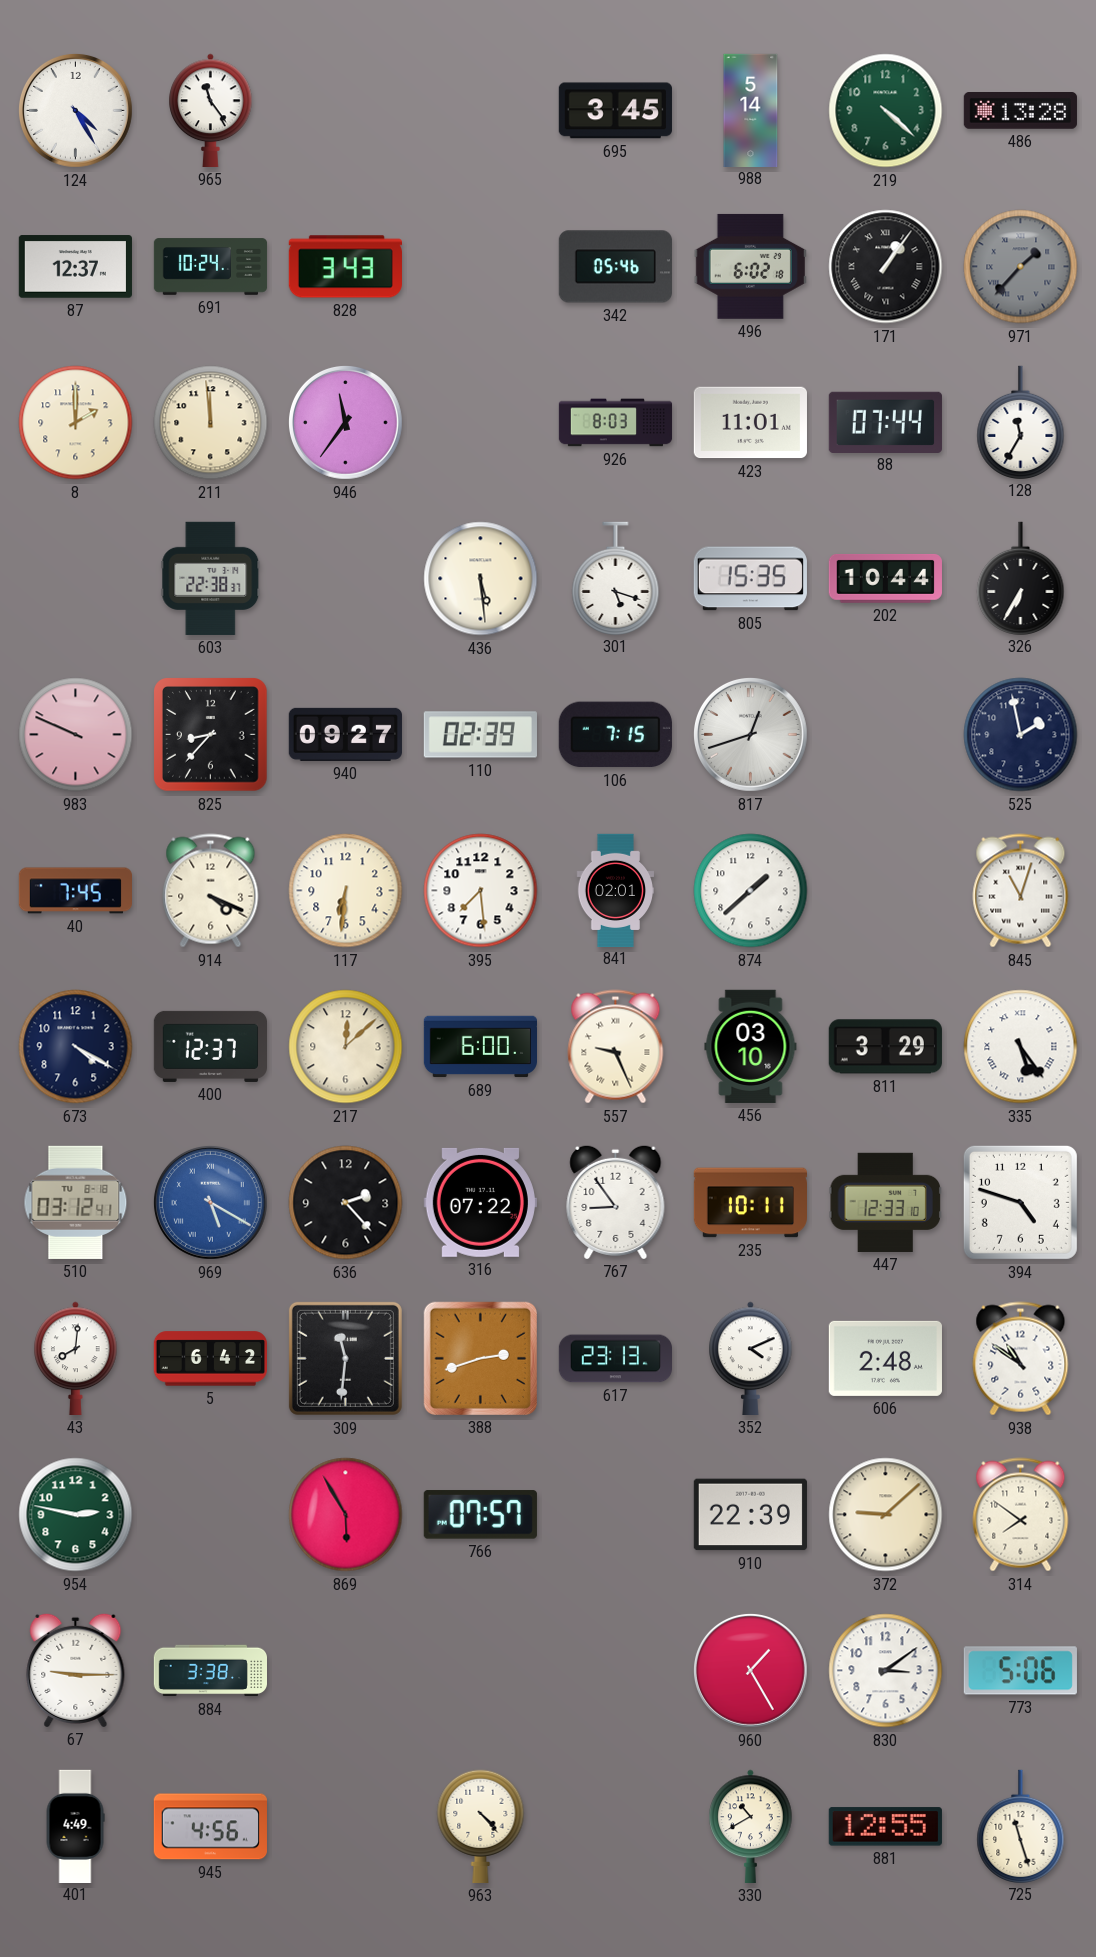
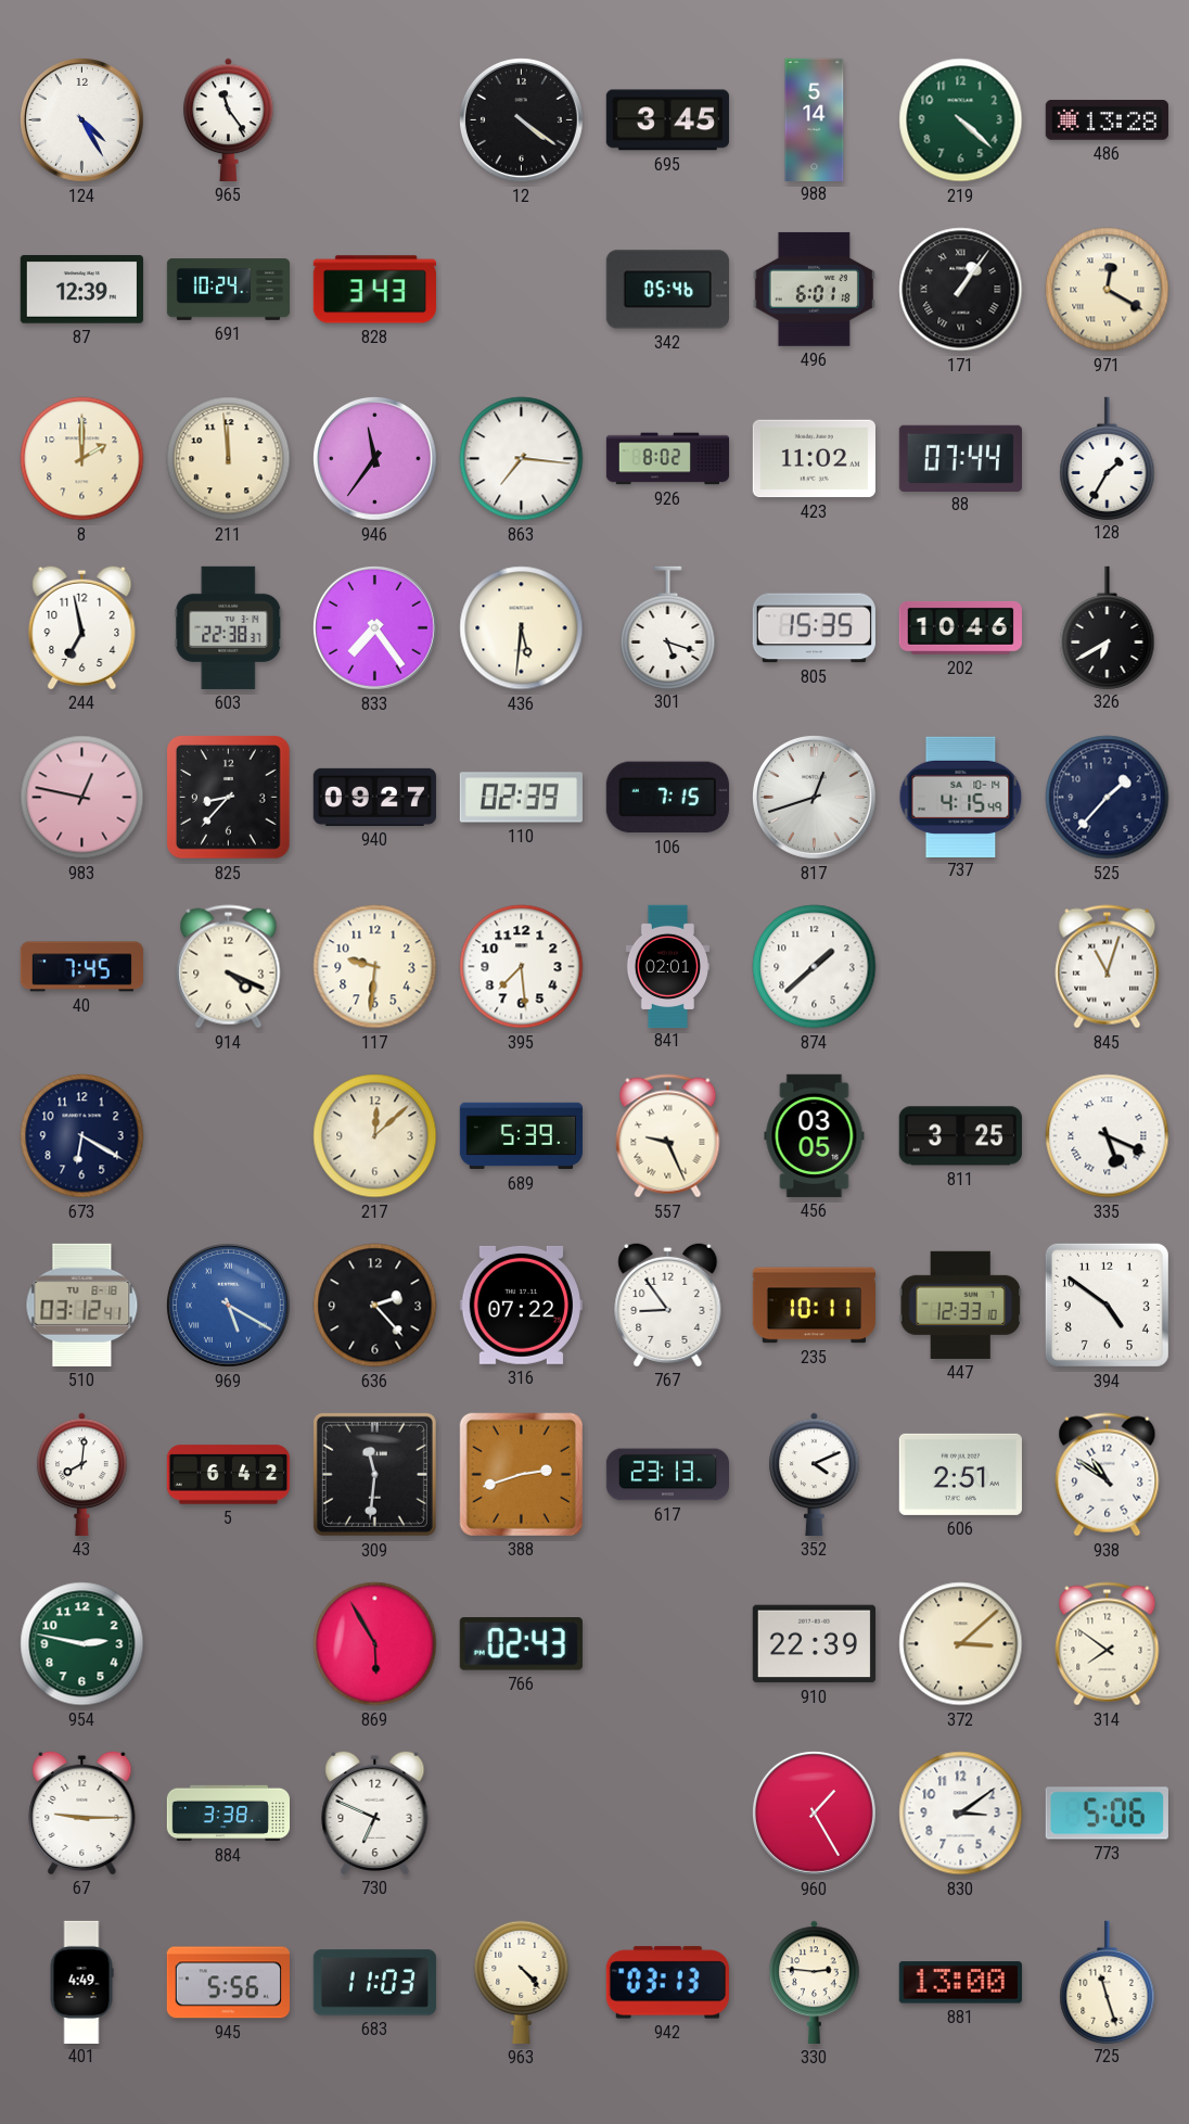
12: none -> 4:21
87: 12:37 -> 12:39
496: 6:02 -> 6:01
971: 1:37 -> 12:20
971 dial: grey -> cream
863: none -> 7:16
926: 8:03 -> 8:02
423: 11:01 -> 11:02
128: 11:35 -> 1:35
244: none -> 6:58
833: none -> 7:24
436: 5:29 -> 5:31
202: 10:44 -> 10:46
326: 6:35 -> 6:40
983: 9:49 -> 12:47
737: none -> 4:15
525: 1:58 -> 1:37
117: 6:31 -> 9:31
673: 4:20 -> 6:20
400: 12:37 -> none
689: 6:00 -> 5:39
456: 03:10 -> 03:05
811: 3:29 -> 3:25
335: 5:24 -> 5:19
394: 4:48 -> 4:51
606: 2:48 -> 2:51
766: 07:57 -> 02:43
372: 9:08 -> 3:08
730: none -> 6:49
945: 4:56 -> 5:56
683: none -> 11:03
942: none -> 03:13
330: 10:40 -> 2:46
881: 12:55 -> 13:00
